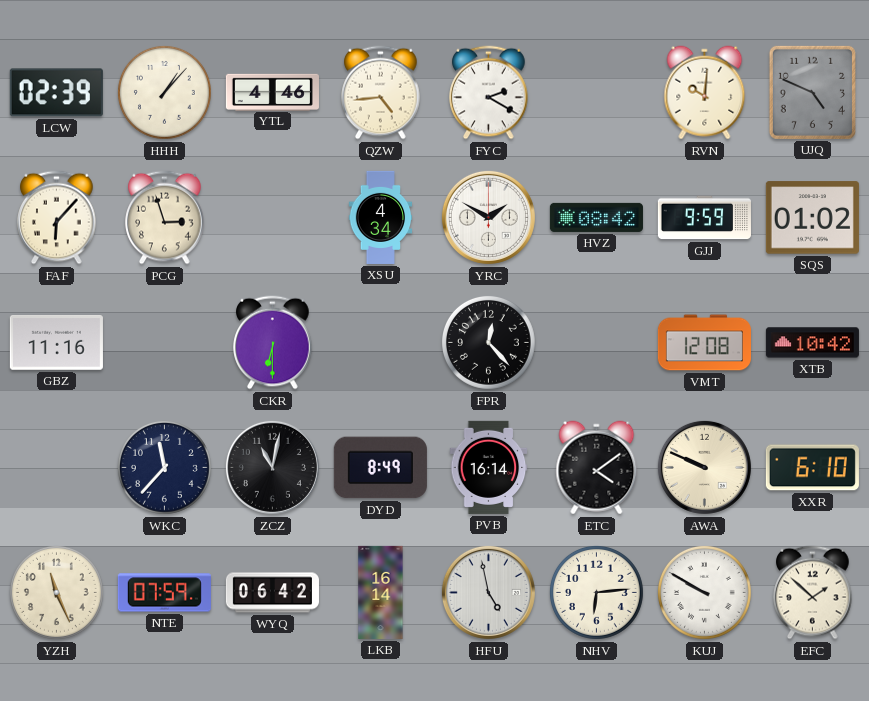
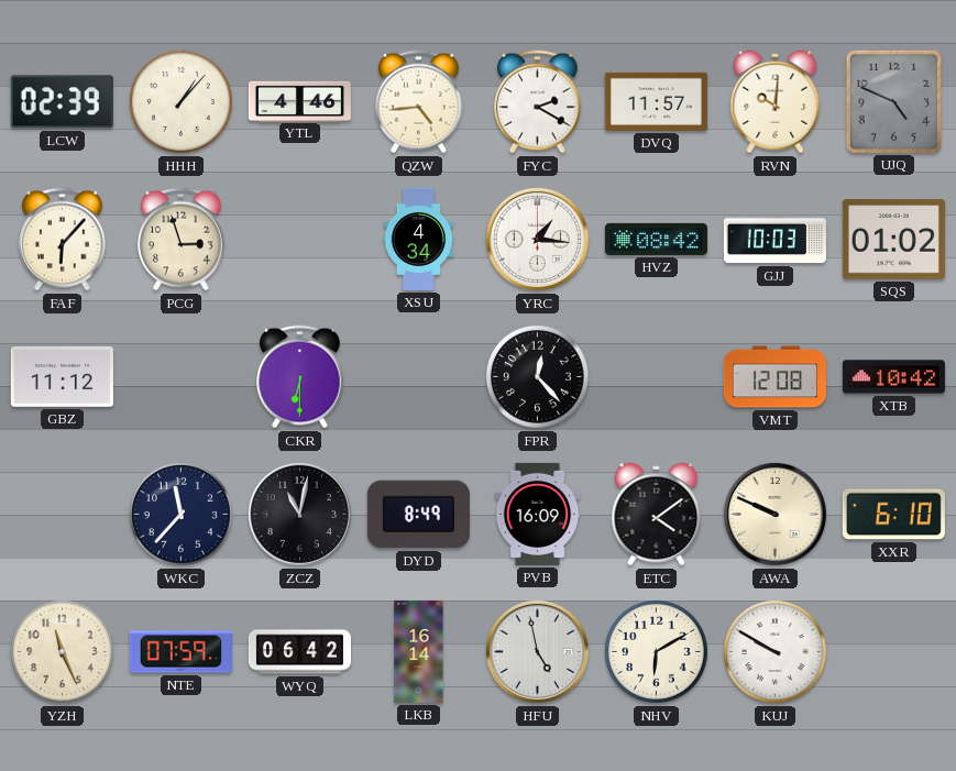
DVQ: none -> 11:57
YRC: 1:50 -> 1:16
GJJ: 9:59 -> 10:03
GBZ: 11:16 -> 11:12
PVB: 16:14 -> 16:09
NHV: 6:14 -> 6:10
EFC: 1:52 -> none
